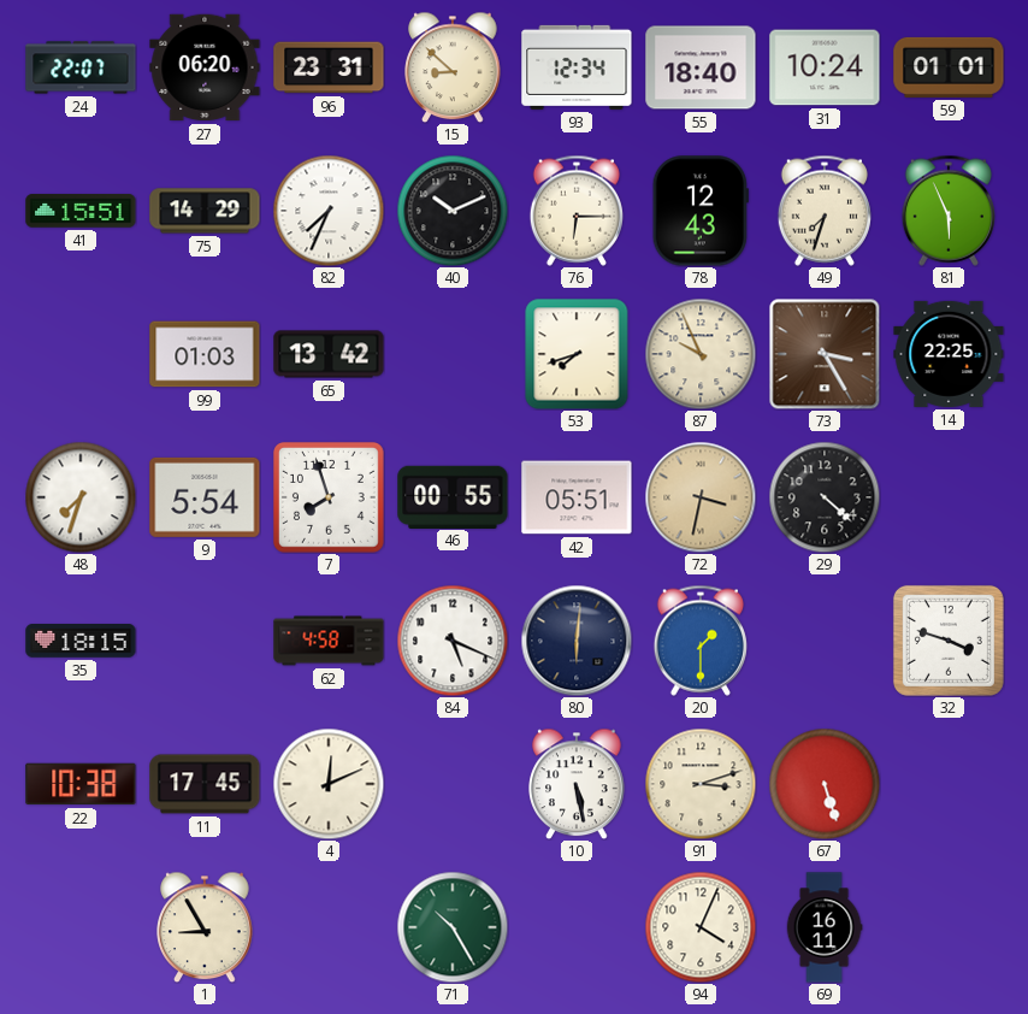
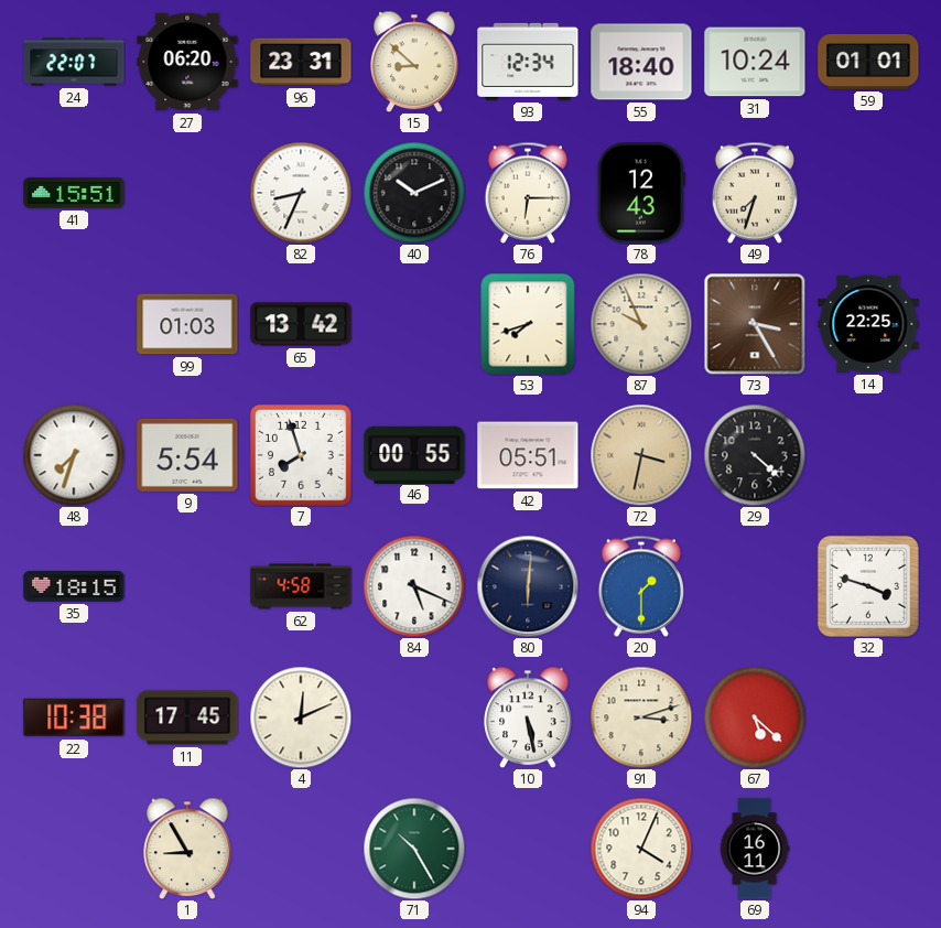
75: 14:29 -> none
82: 7:34 -> 8:34
81: 5:56 -> none
67: 5:27 -> 5:22
